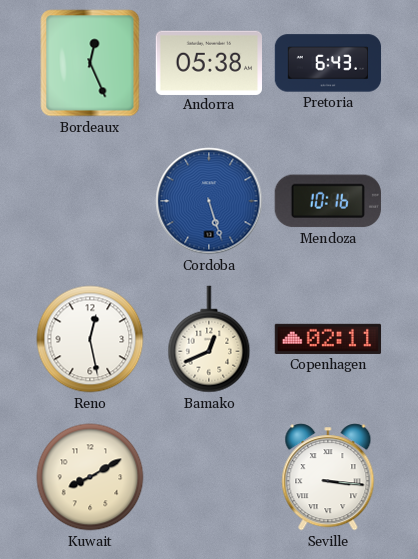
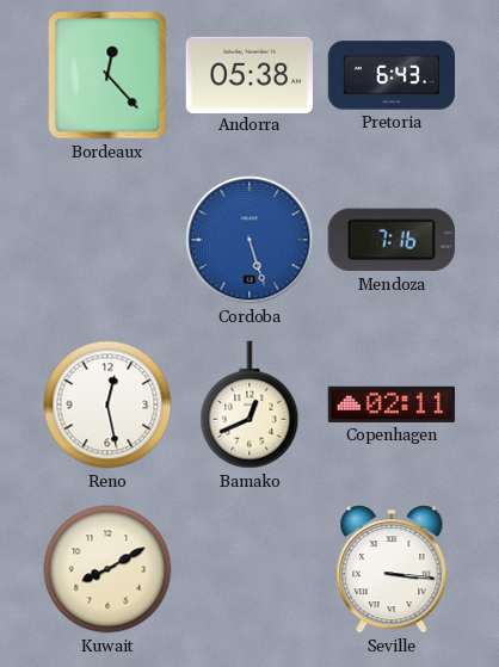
Bordeaux: 12:26 -> 12:23
Mendoza: 10:16 -> 7:16
